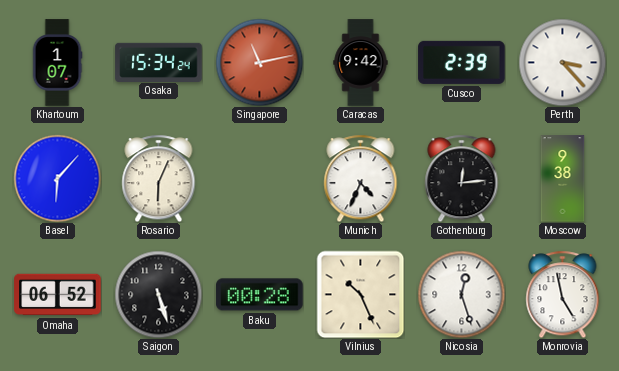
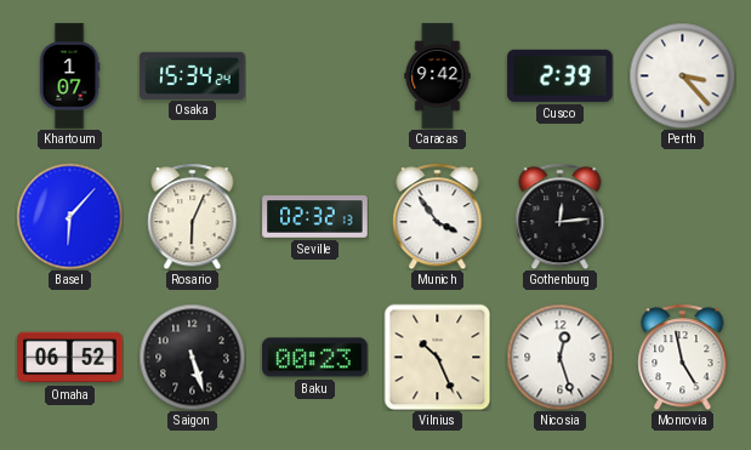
Singapore: 11:13 -> none
Seville: none -> 02:32
Munich: 4:34 -> 3:54
Moscow: 9:38 -> none
Baku: 00:28 -> 00:23
